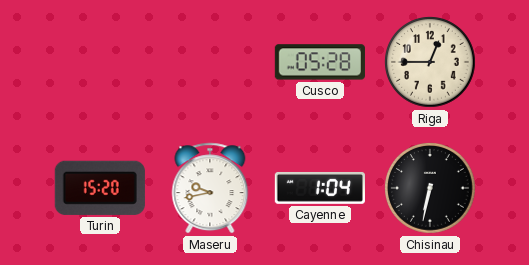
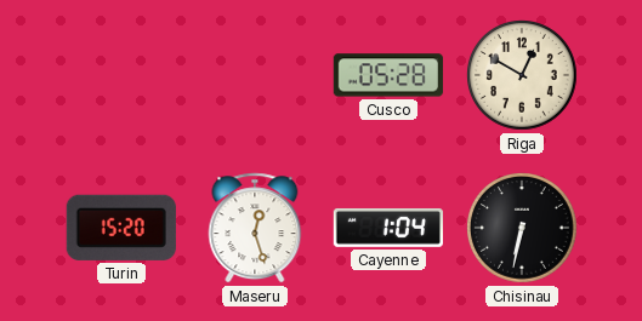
Riga: 12:45 -> 12:50
Maseru: 9:43 -> 12:27
